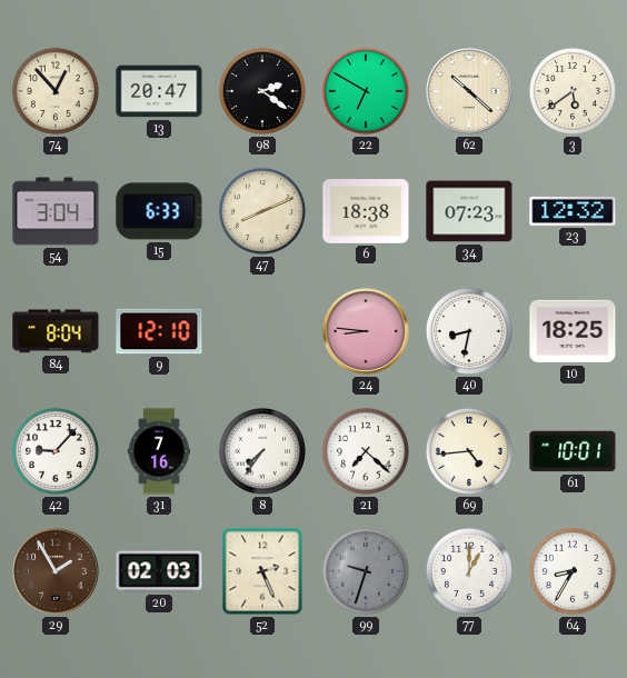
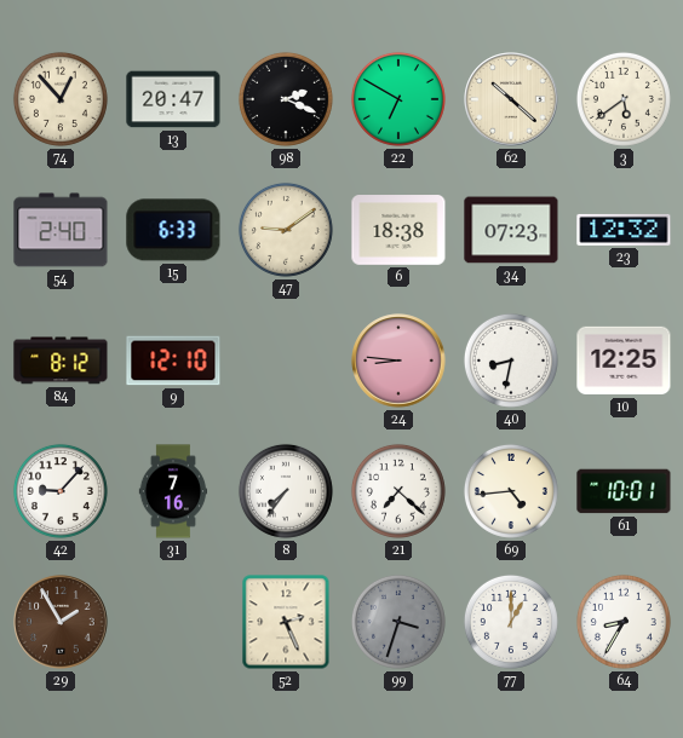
98: 2:21 -> 2:19
54: 3:04 -> 2:40
47: 8:11 -> 9:09
84: 8:04 -> 8:12
10: 18:25 -> 12:25
20: 02:03 -> none
99: 9:33 -> 3:33
